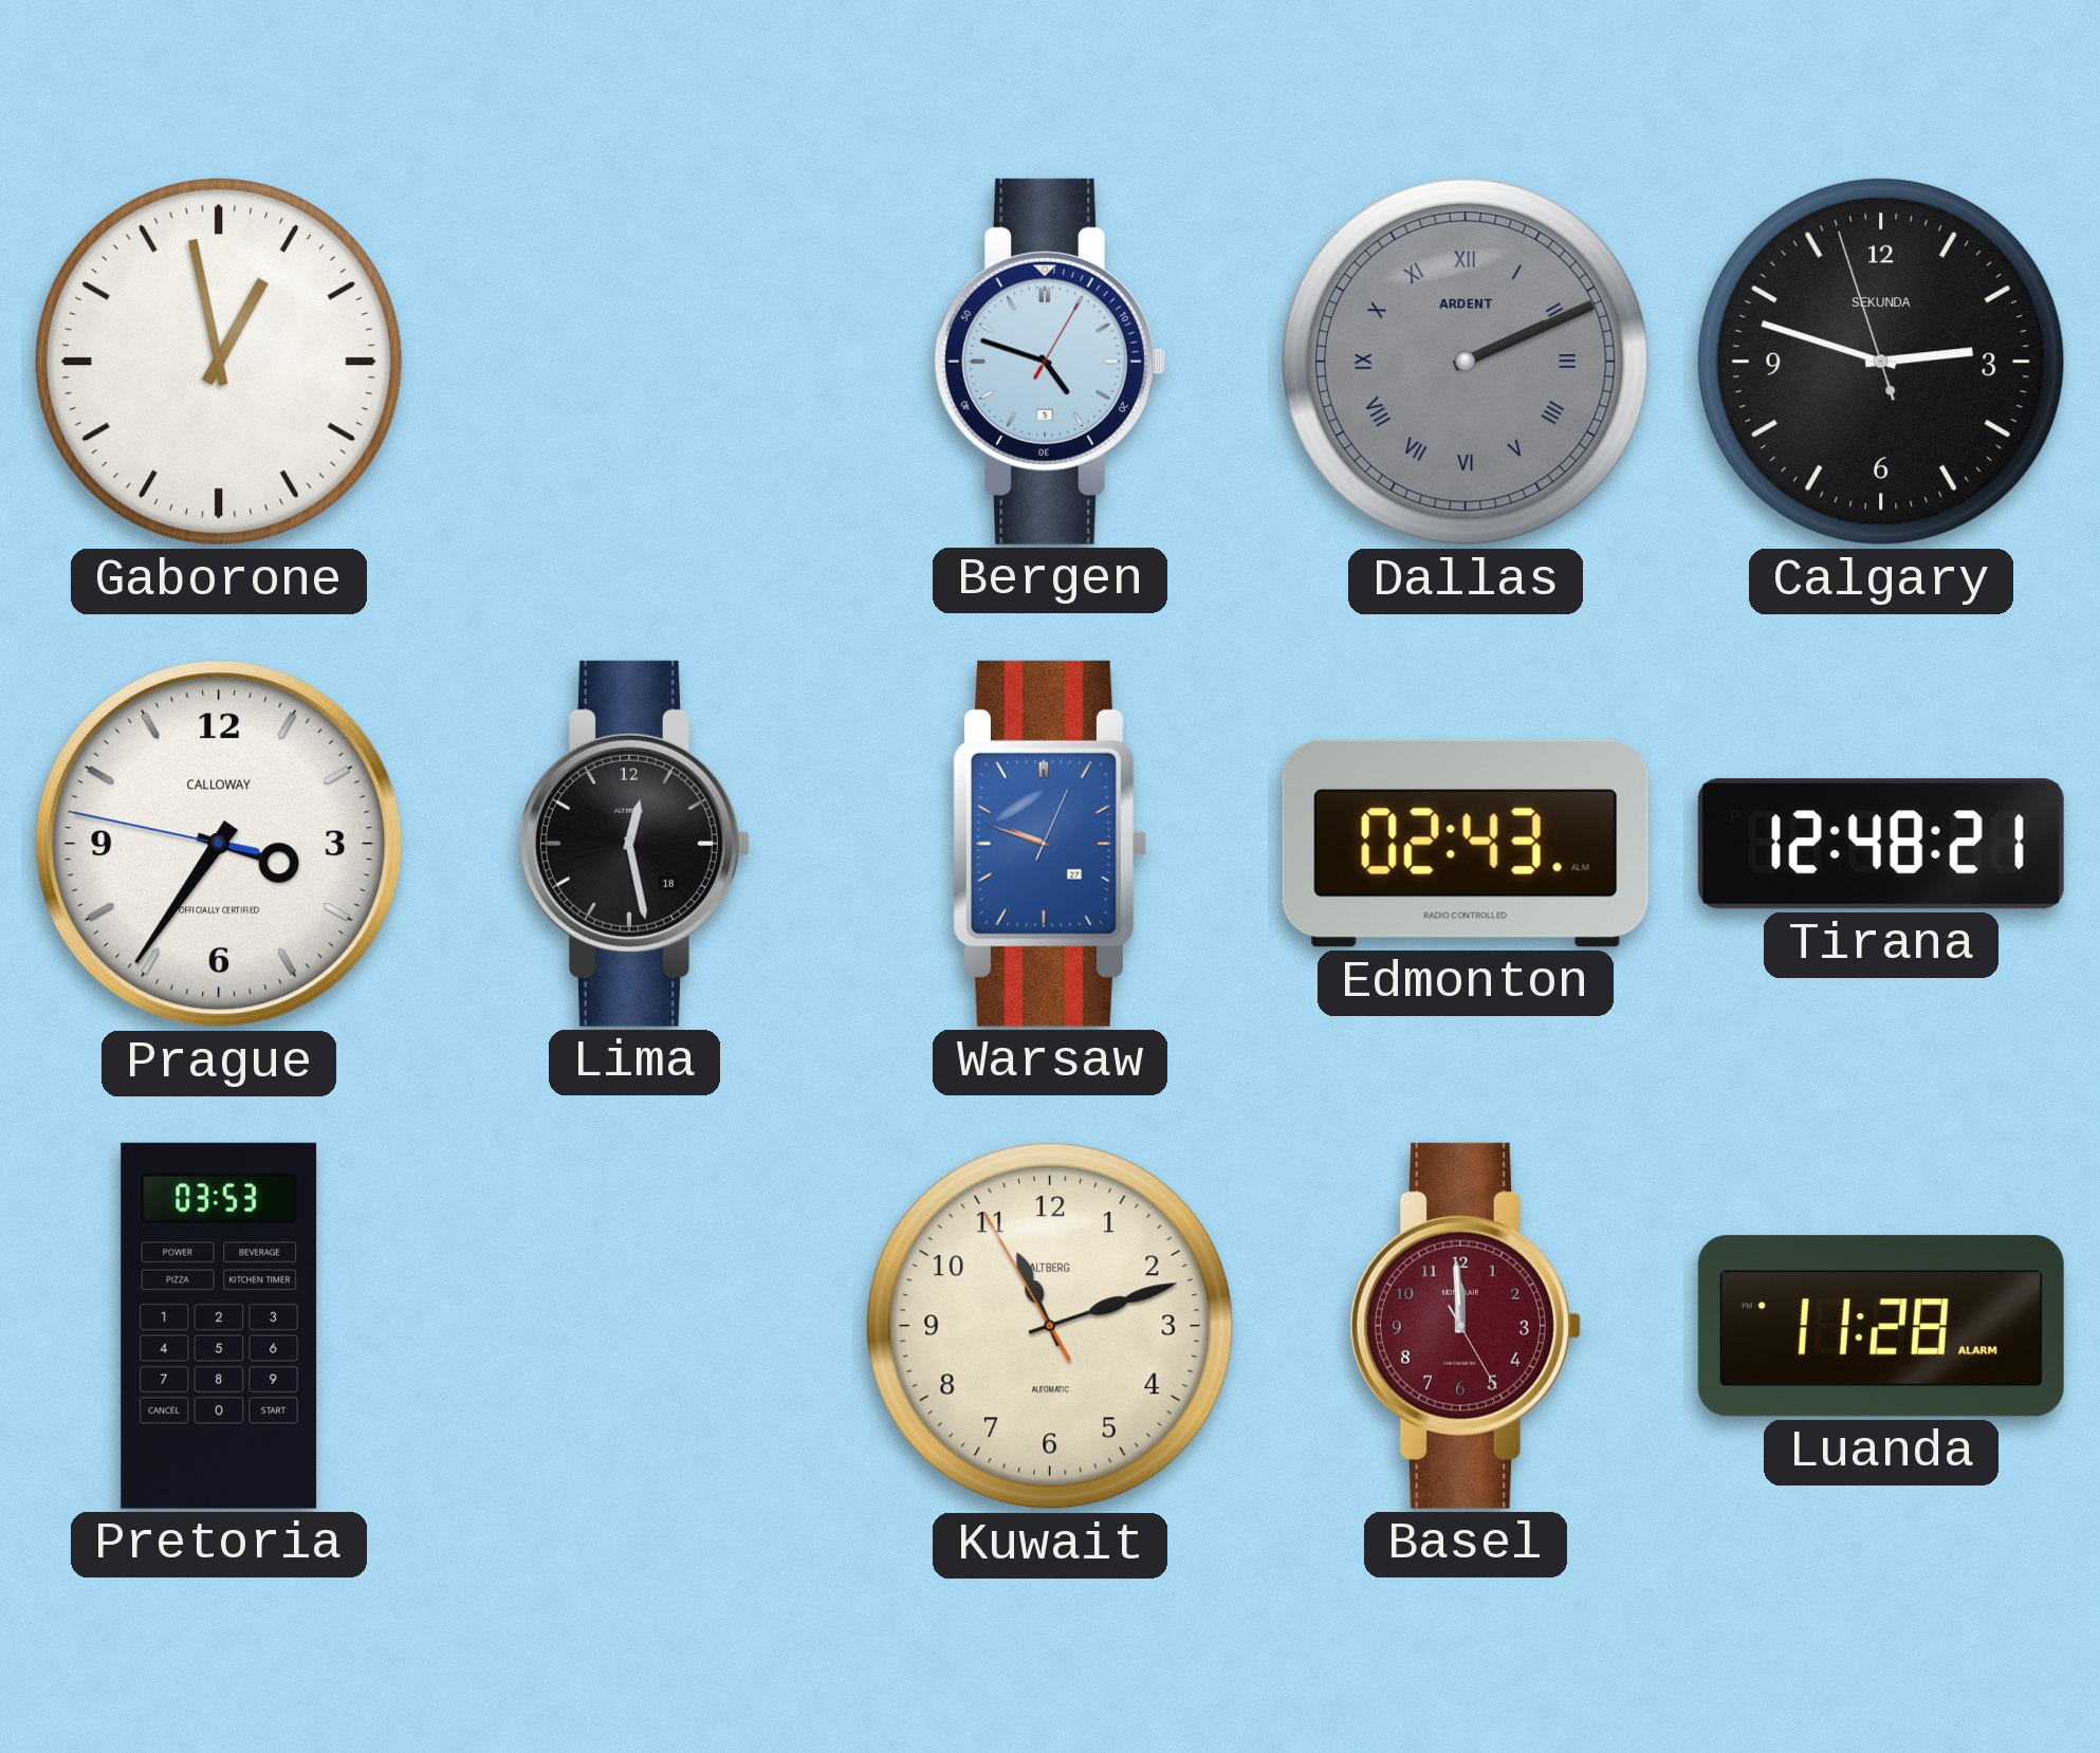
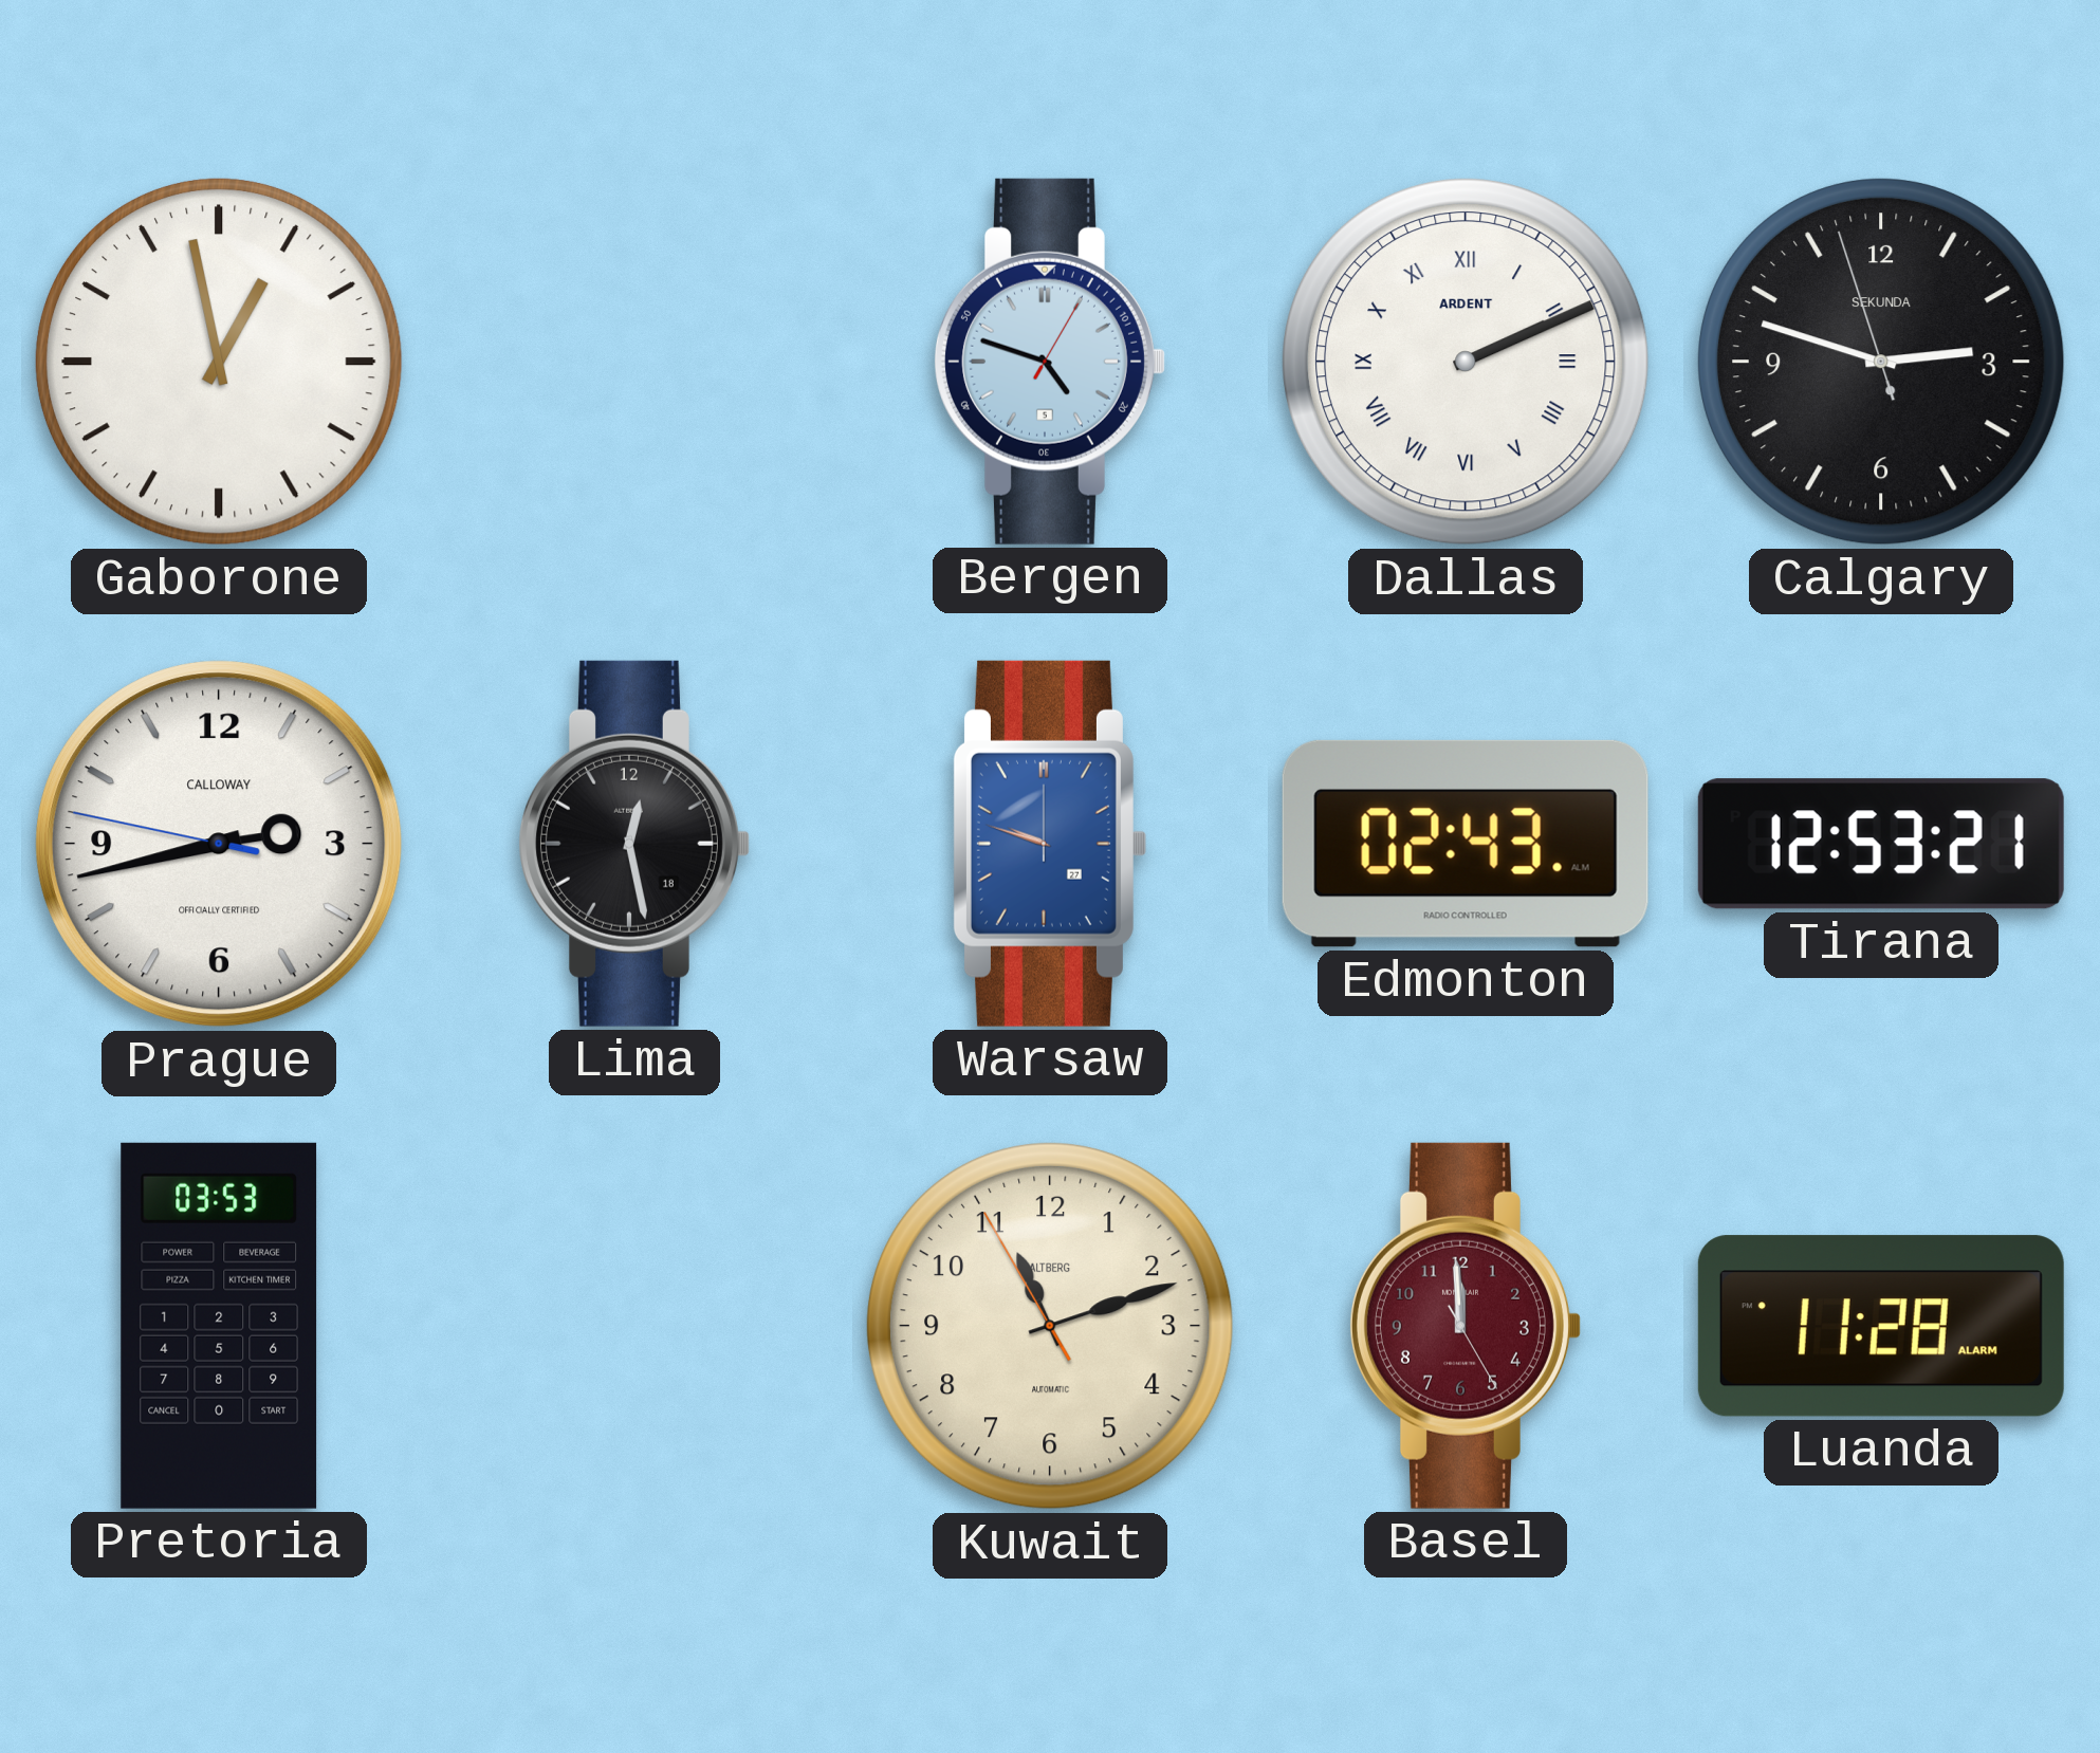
Dallas dial: grey -> white
Prague: 3:35 -> 2:42
Warsaw: 9:48:04 -> 9:48:00
Tirana: 12:48 -> 12:53
